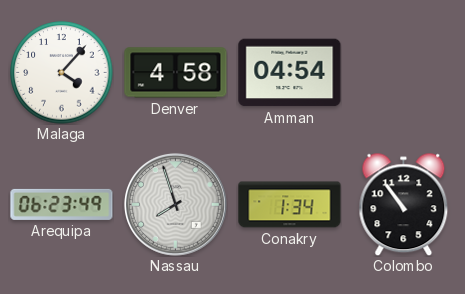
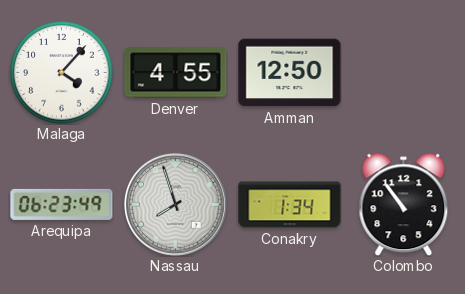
Denver: 4:58 -> 4:55
Amman: 04:54 -> 12:50
